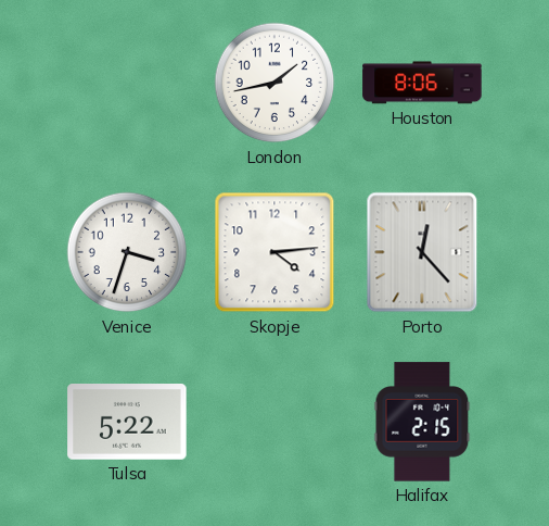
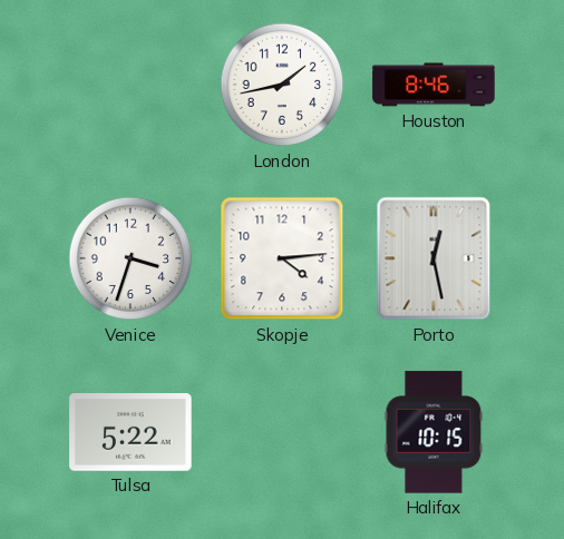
Houston: 8:06 -> 8:46
Porto: 12:23 -> 12:28
Halifax: 2:15 -> 10:15
